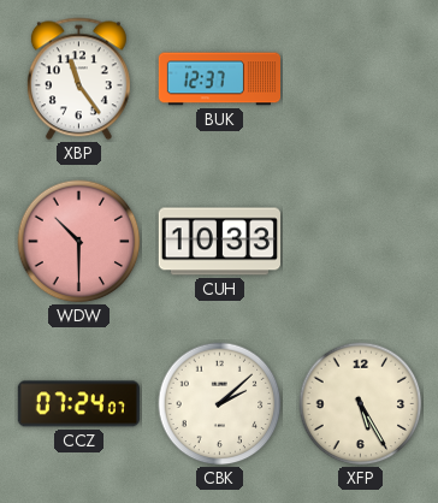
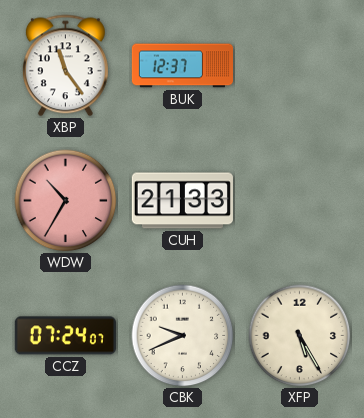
WDW: 10:30 -> 10:35
CUH: 10:33 -> 21:33
CBK: 2:08 -> 9:41
